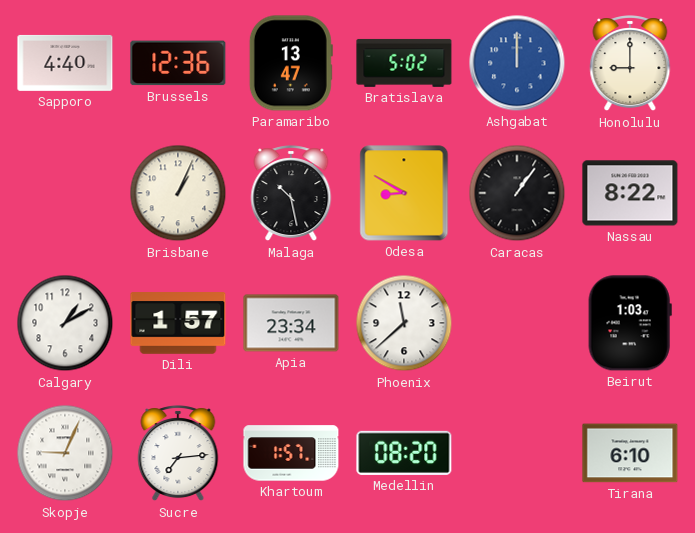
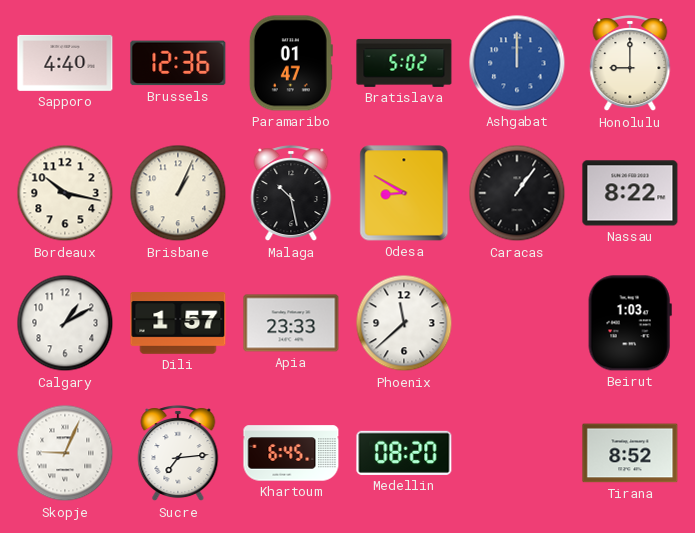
Paramaribo: 13:47 -> 01:47
Bordeaux: none -> 10:17
Apia: 23:34 -> 23:33
Khartoum: 1:57 -> 6:45
Tirana: 6:10 -> 8:52
